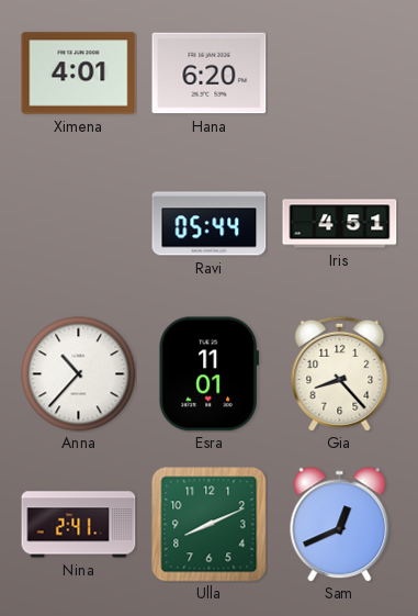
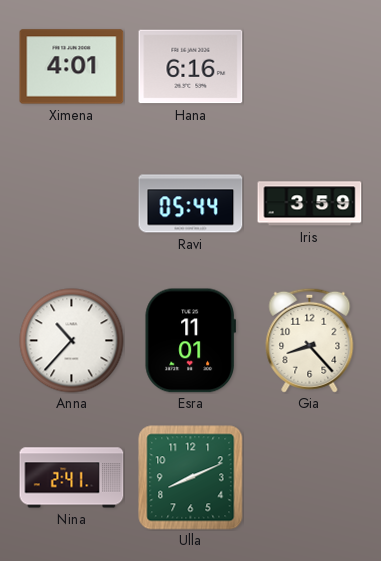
Hana: 6:20 -> 6:16
Iris: 4:51 -> 3:59
Sam: 12:41 -> none
